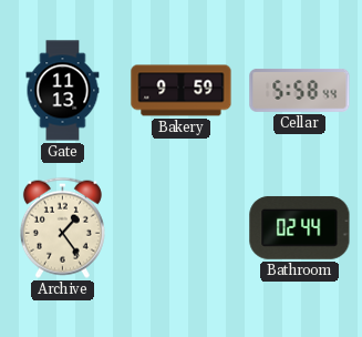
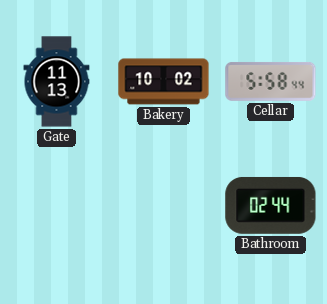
Bakery: 9:59 -> 10:02
Archive: 1:24 -> none
